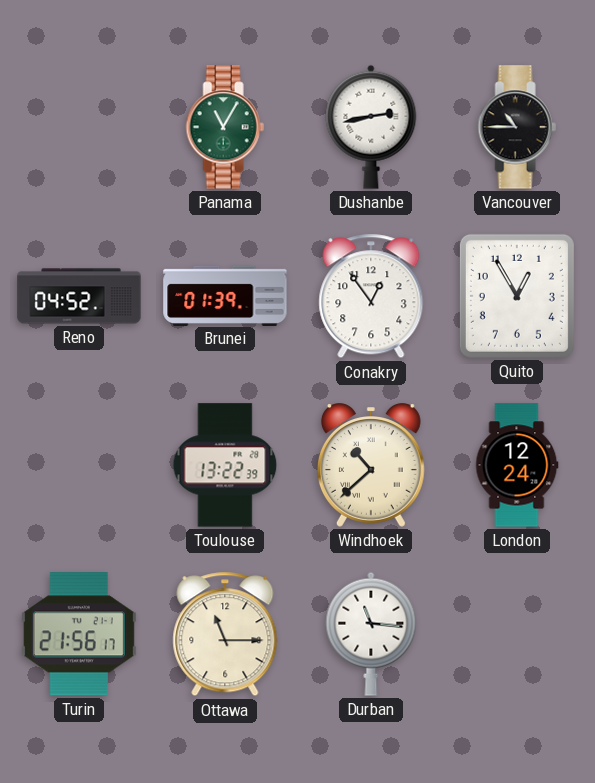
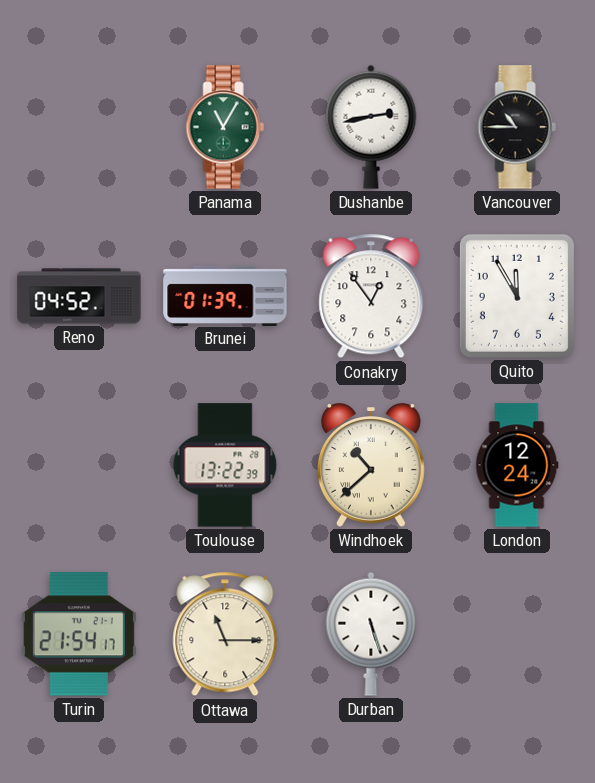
Quito: 12:55 -> 11:55
Turin: 21:56 -> 21:54
Durban: 11:16 -> 5:27
